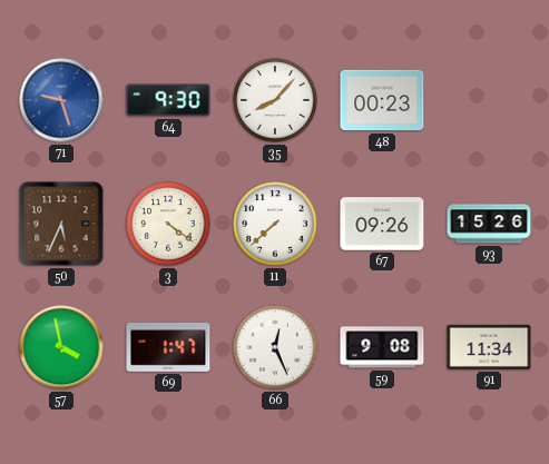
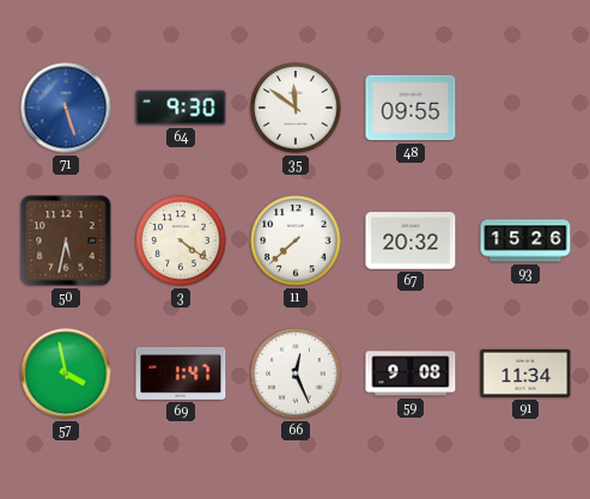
71: 9:27 -> 5:27
35: 8:07 -> 11:51
48: 00:23 -> 09:55
50: 5:34 -> 5:32
67: 09:26 -> 20:32
